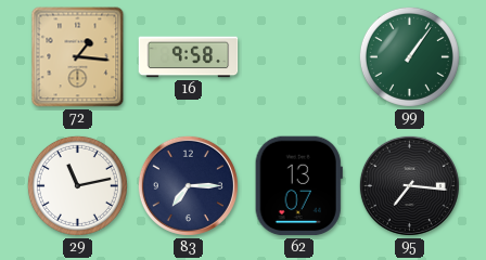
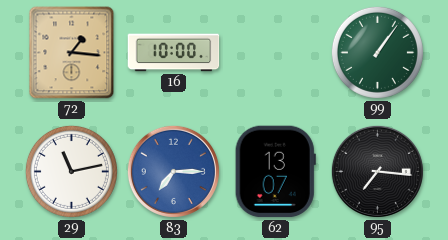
16: 9:58 -> 10:00
83 dial: navy -> blue
